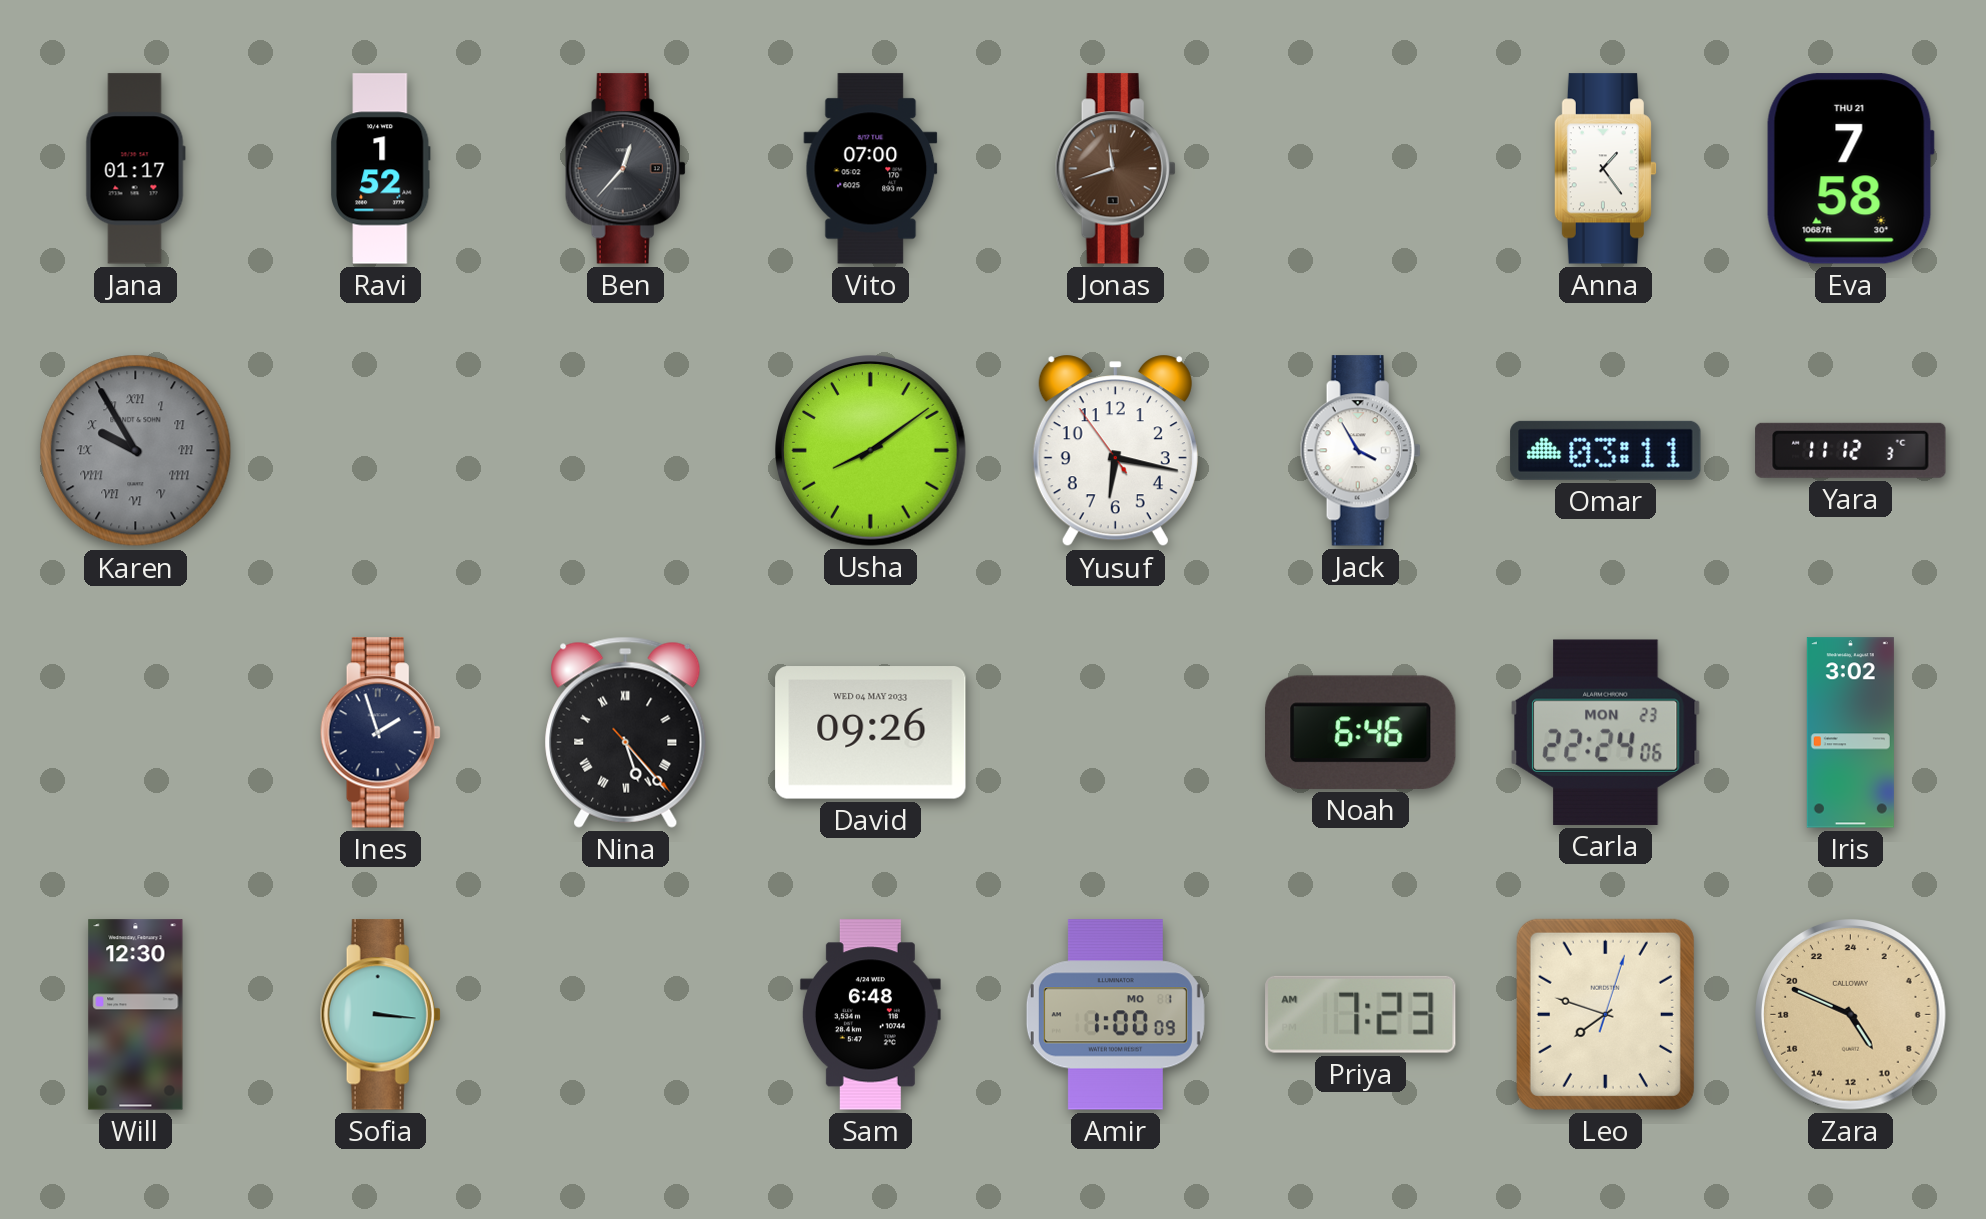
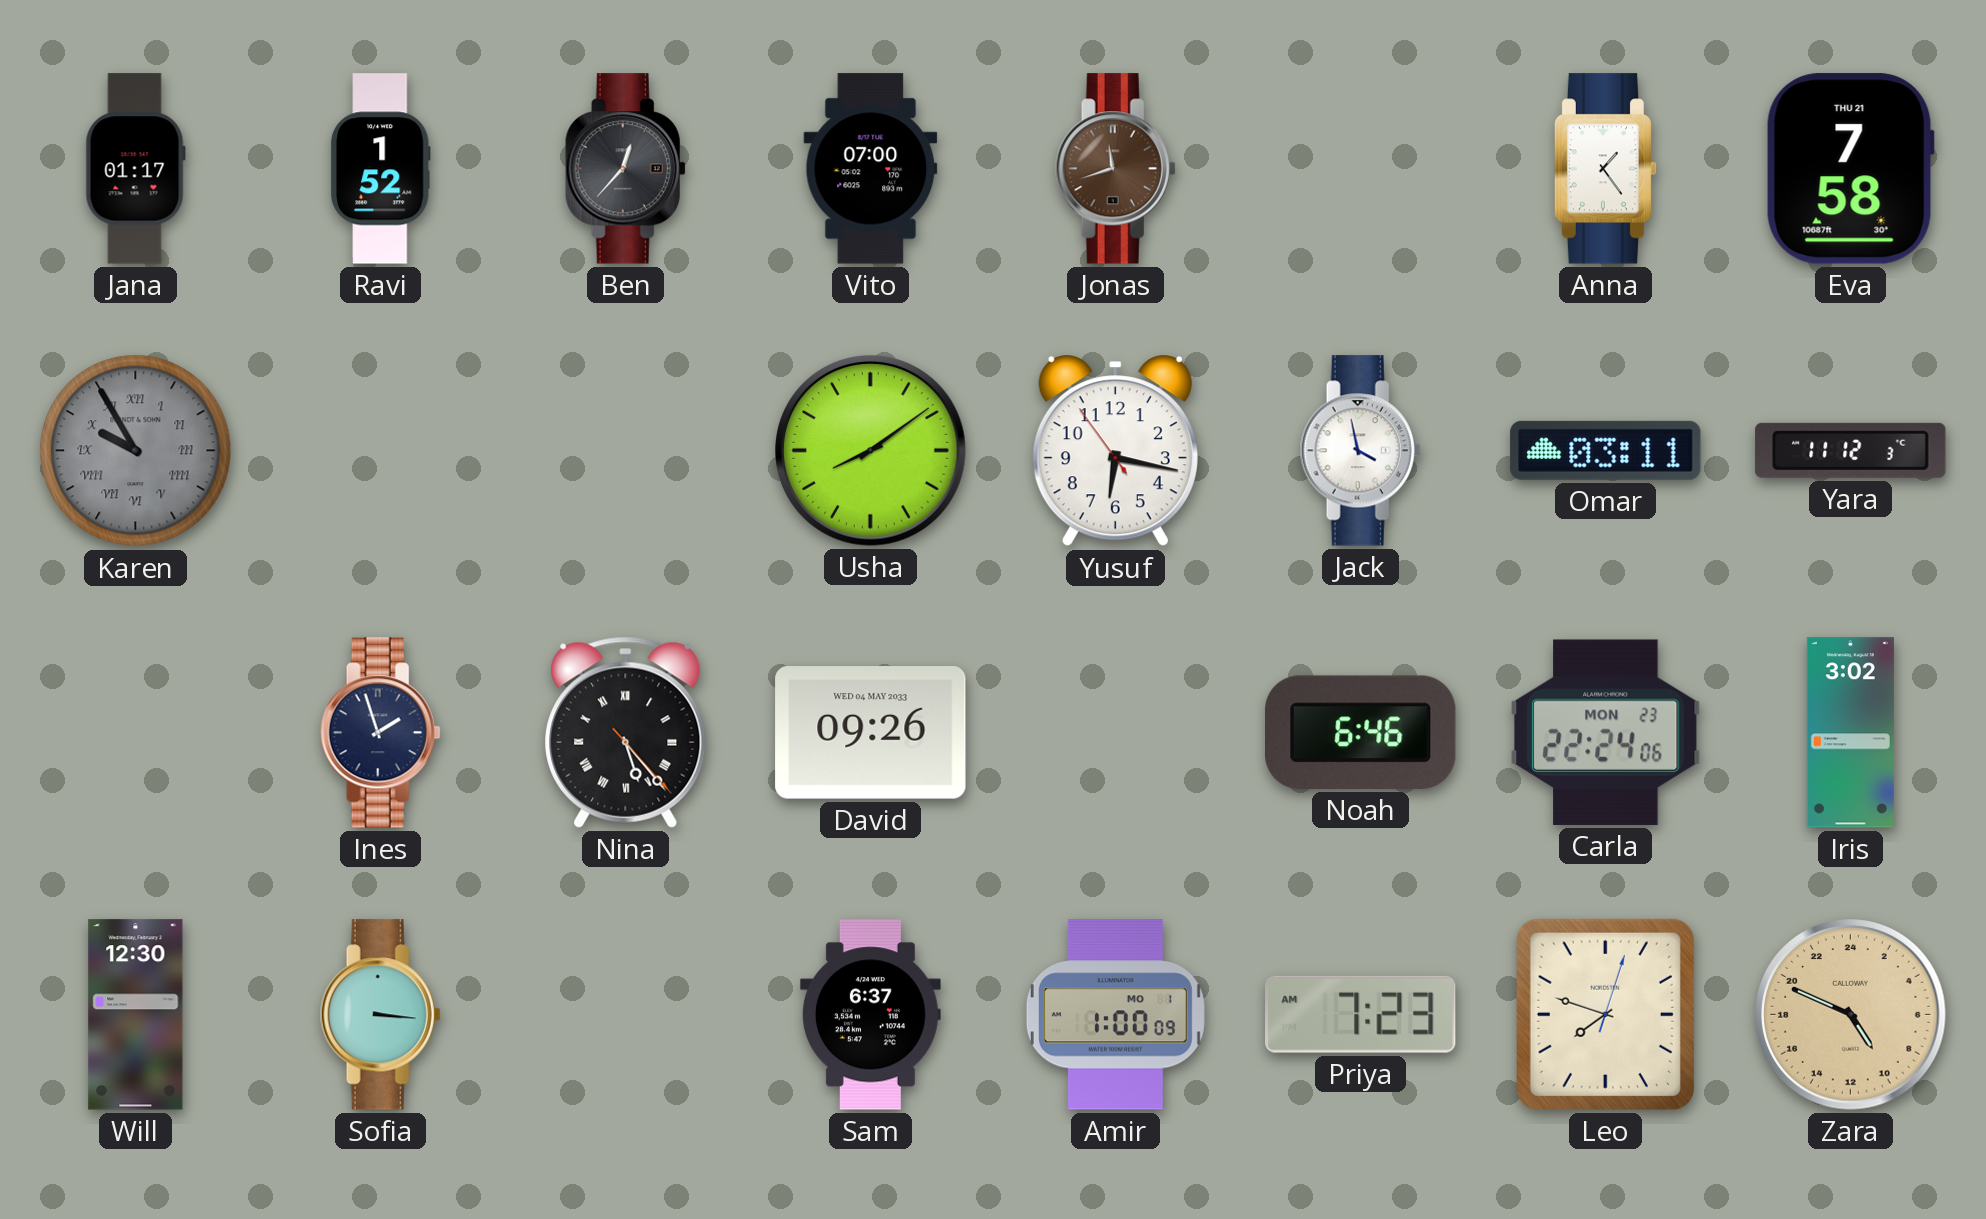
Jack: 3:55 -> 3:58
Sam: 6:48 -> 6:37
